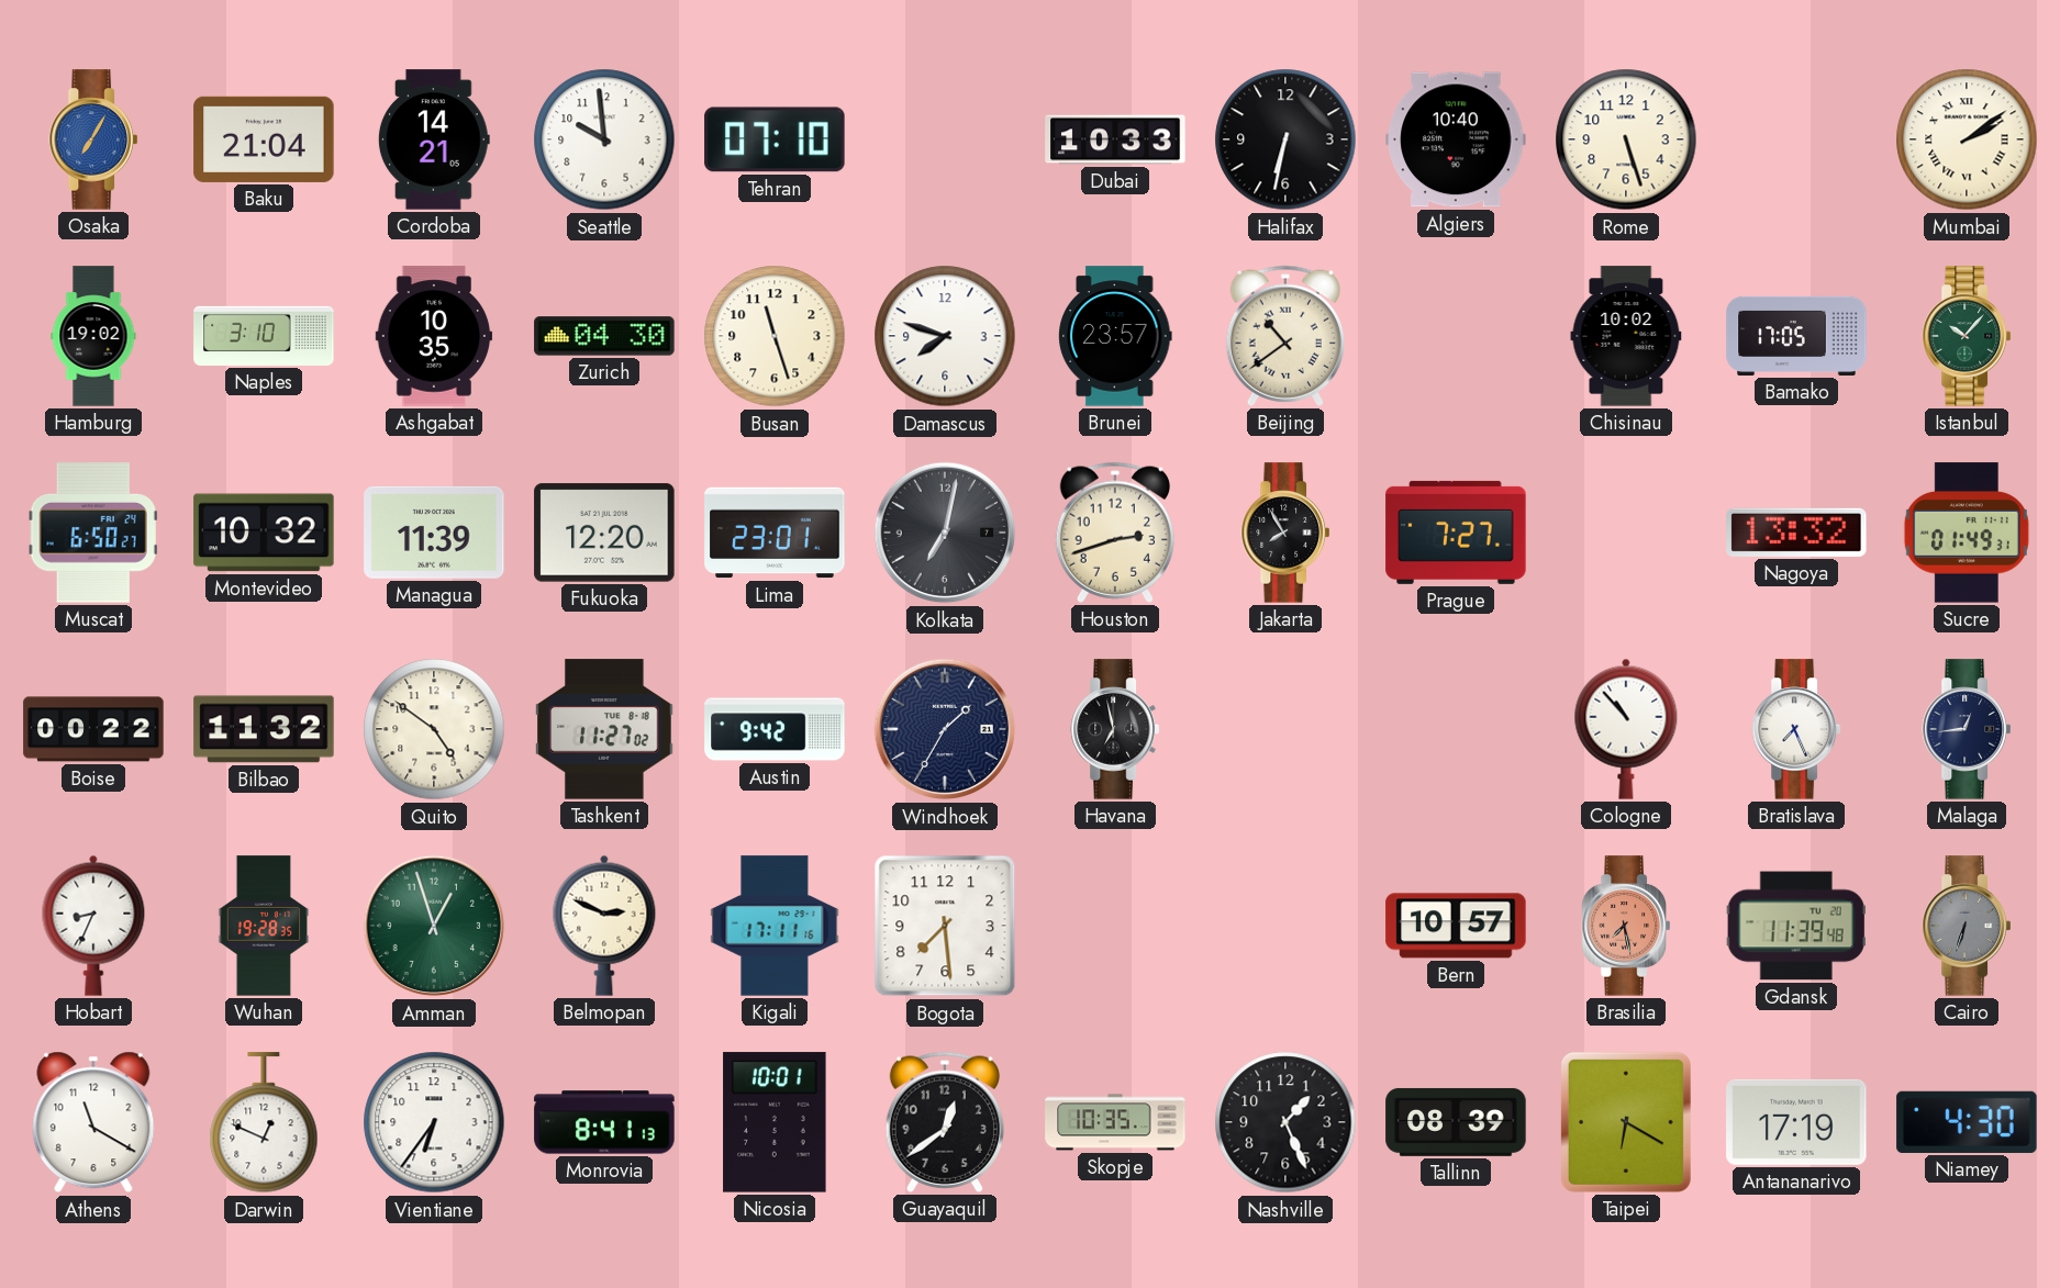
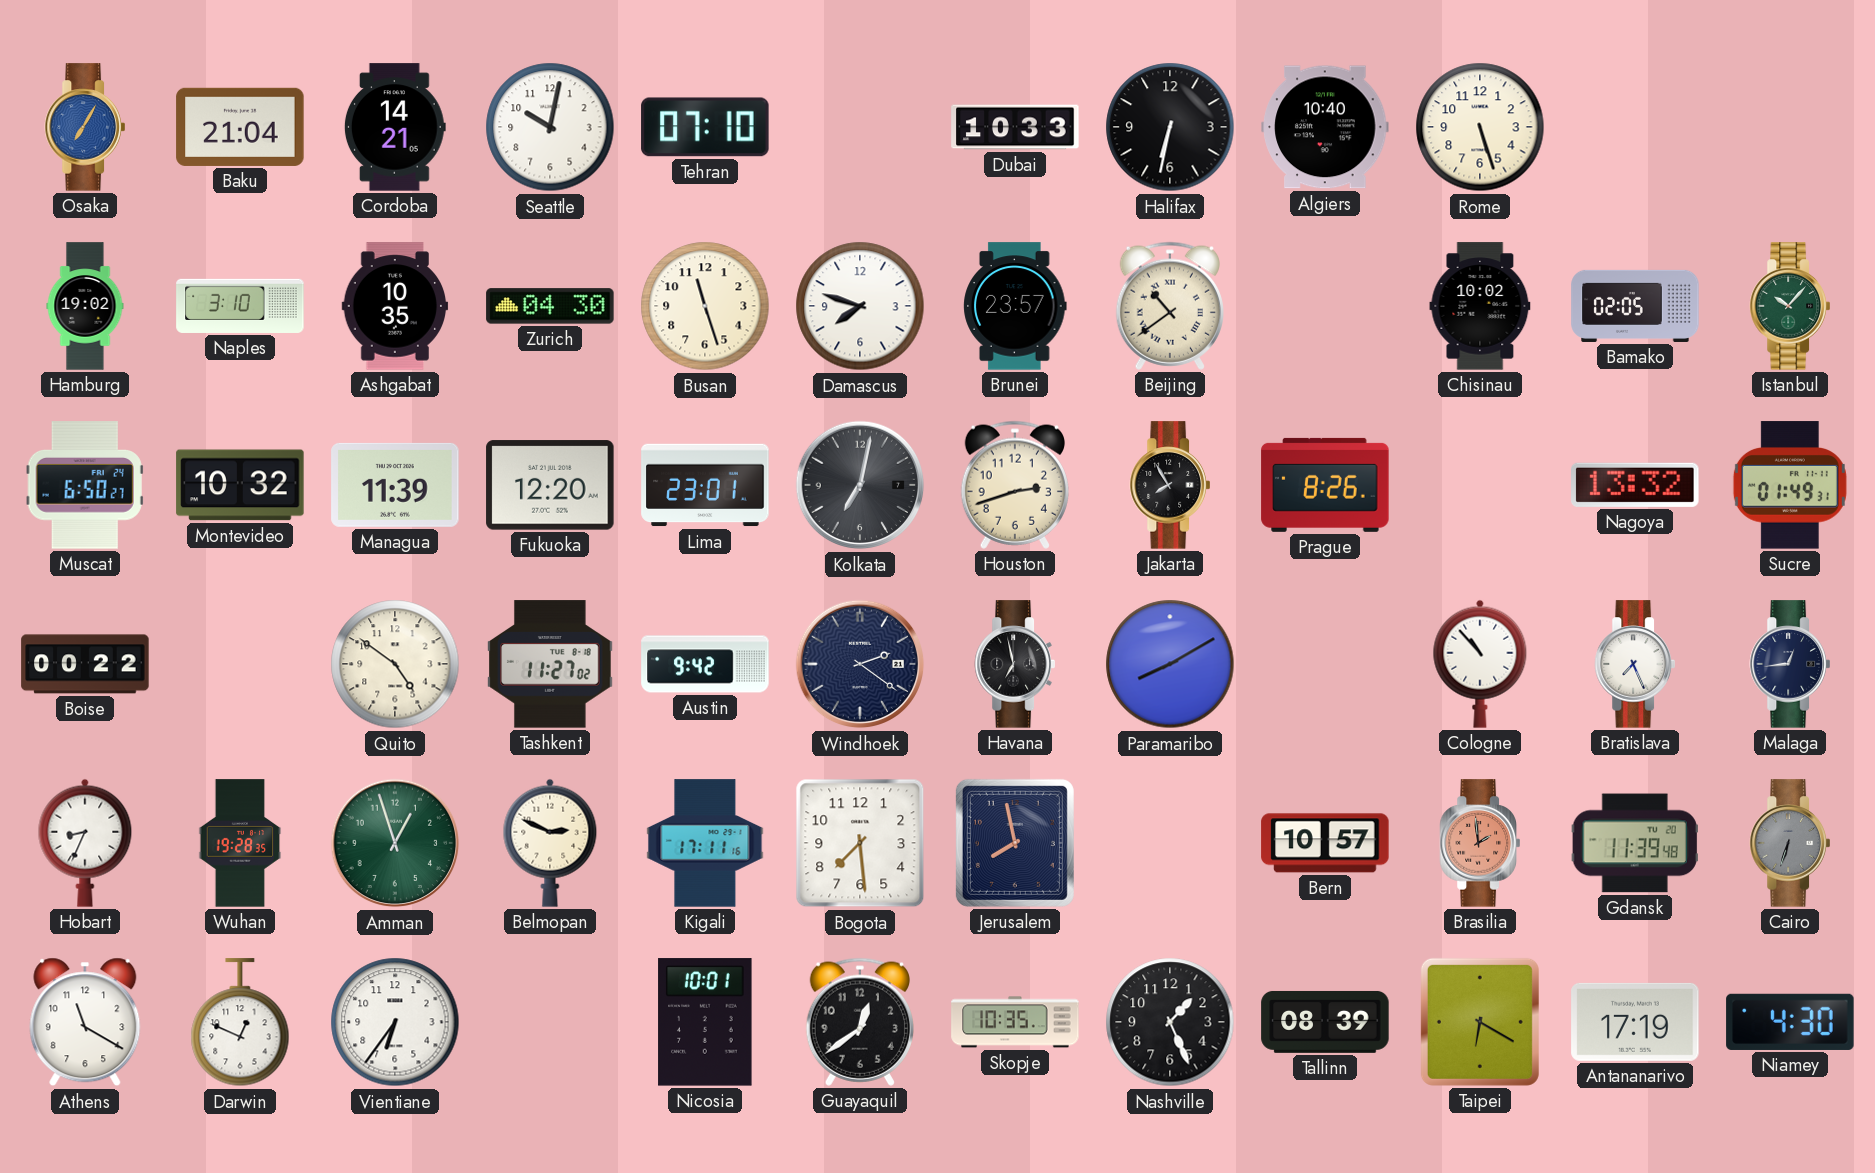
Seattle: 9:59 -> 10:02
Mumbai: 2:09 -> none
Bamako: 17:05 -> 02:05
Prague: 7:27 -> 8:26
Bilbao: 11:32 -> none
Windhoek: 1:35 -> 2:21
Paramaribo: none -> 8:10
Jerusalem: none -> 7:58
Brasilia: 7:28 -> 1:59
Monrovia: 8:41 -> none
